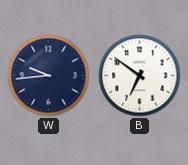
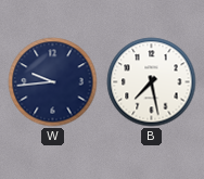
B: 6:51 -> 7:28
